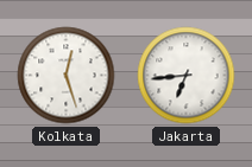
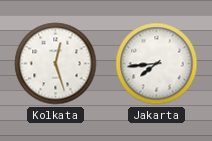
Jakarta: 6:44 -> 7:44
